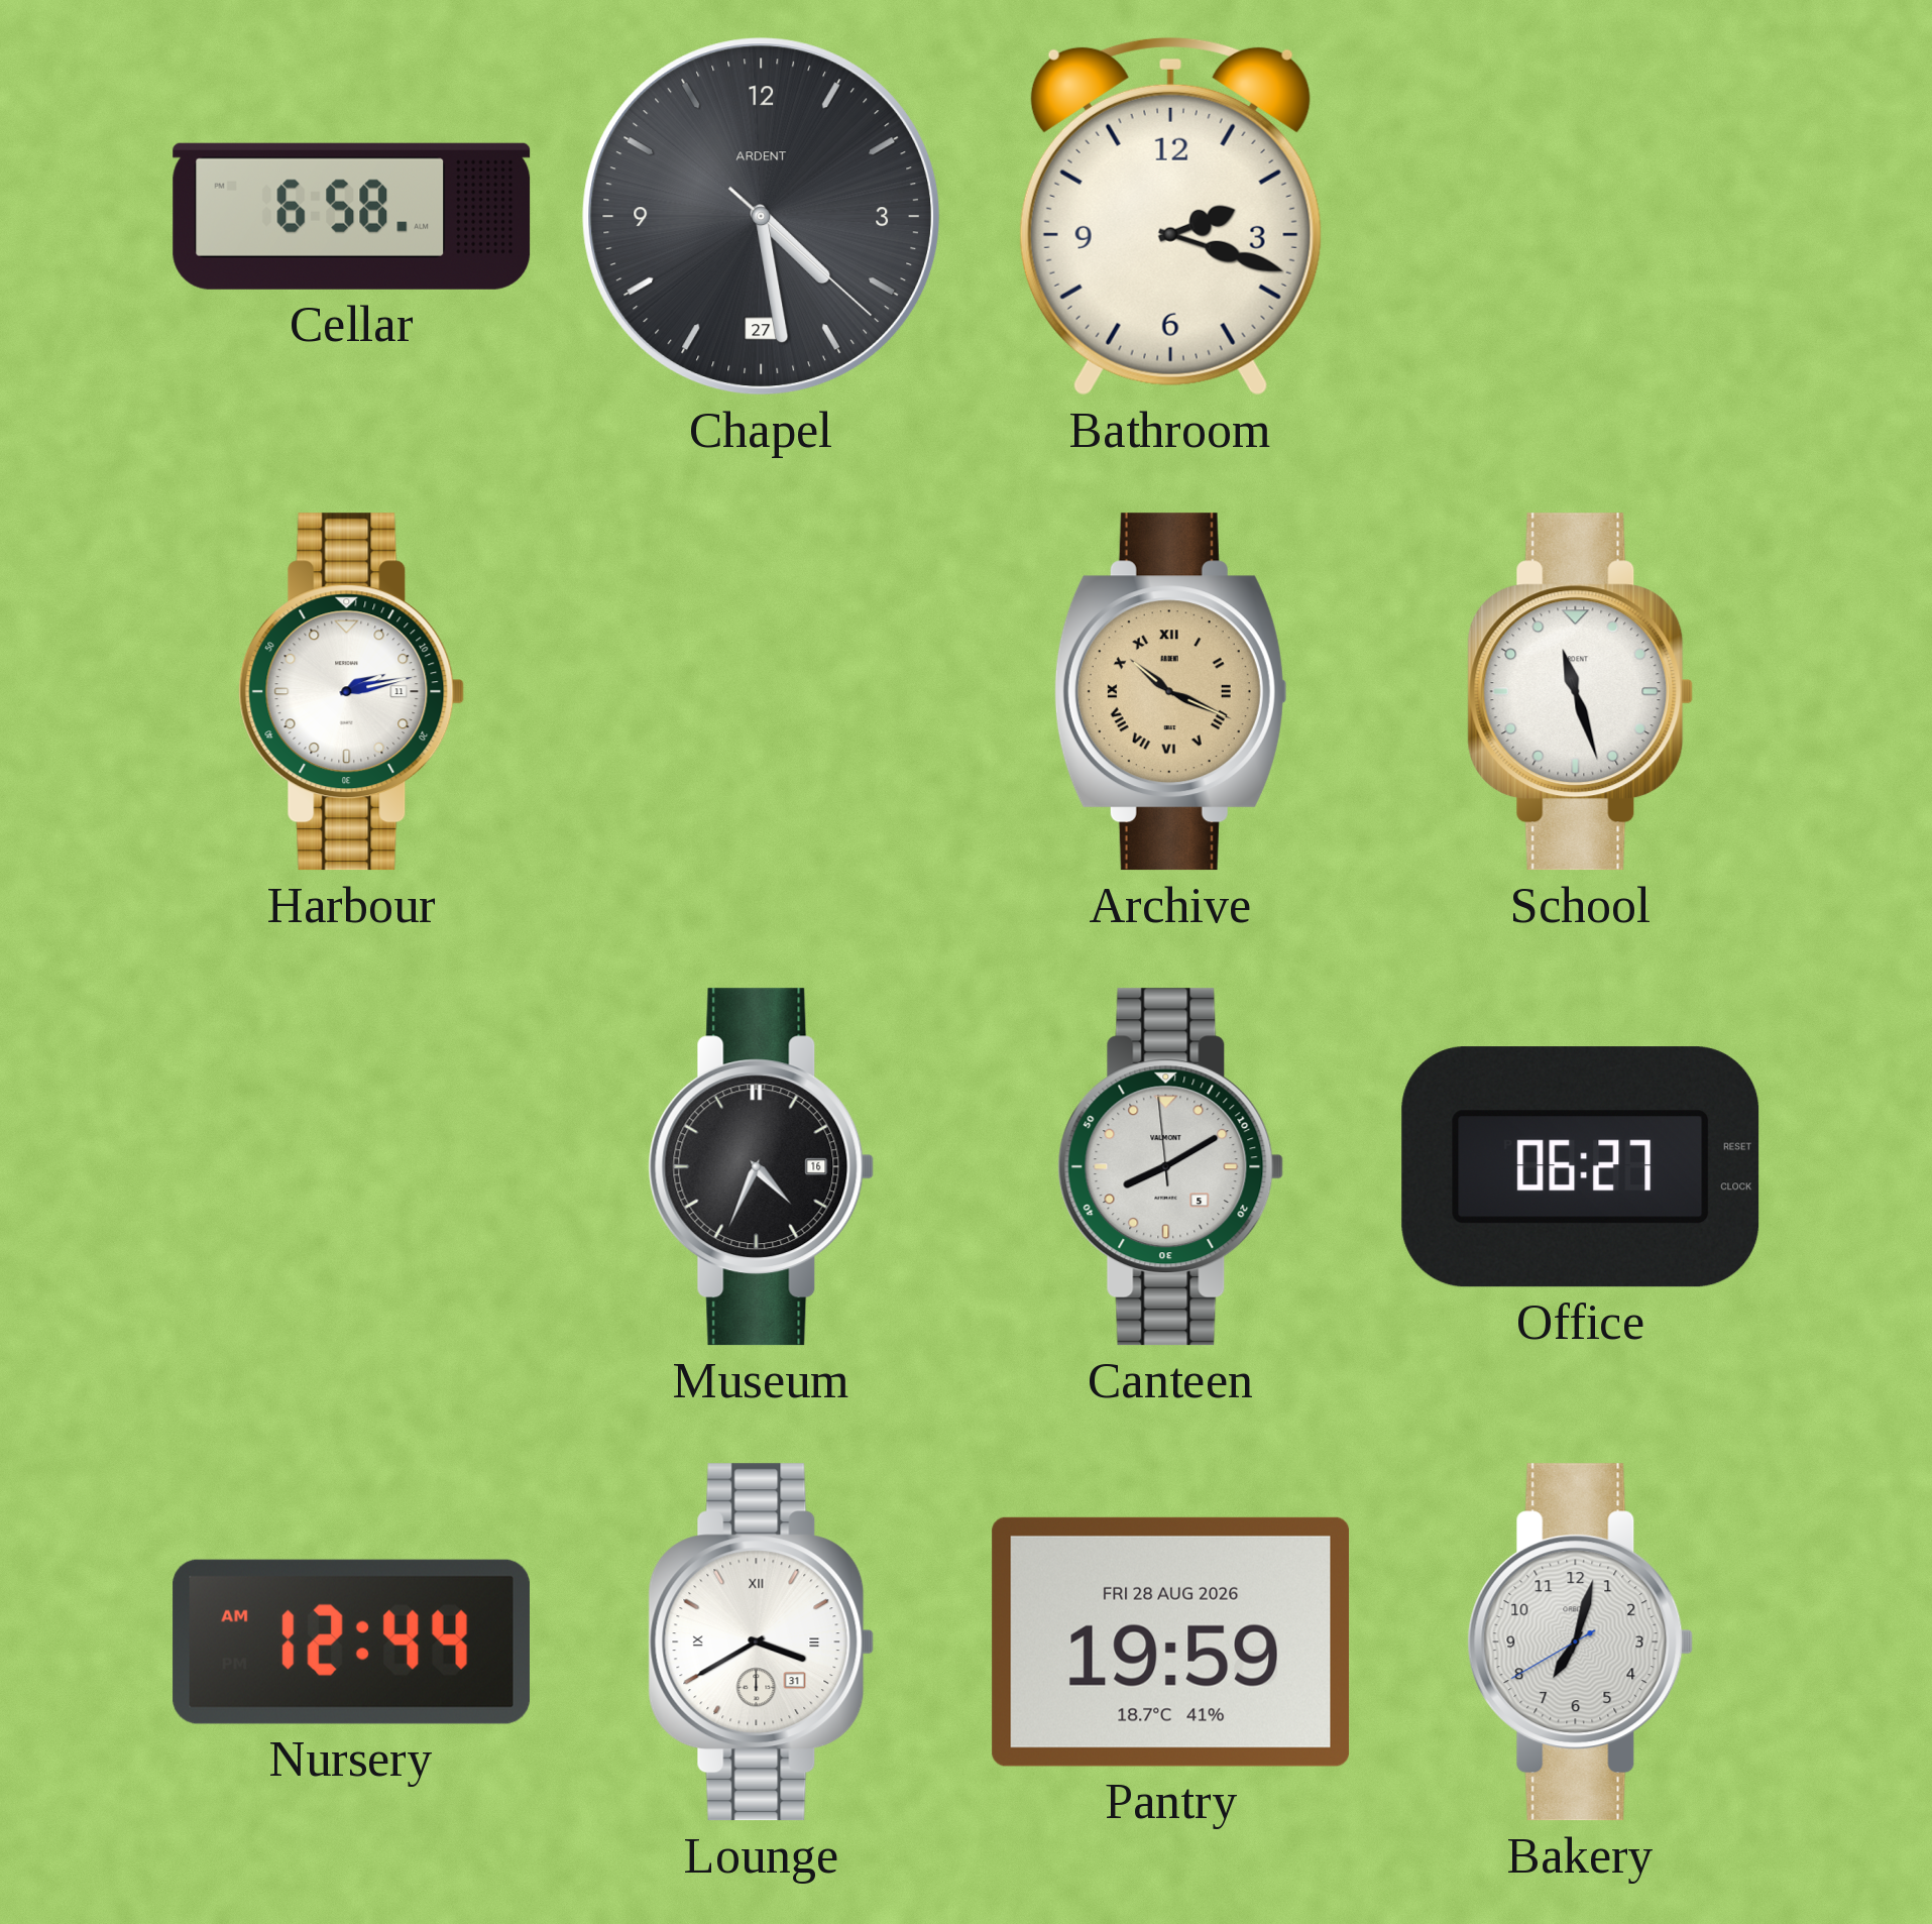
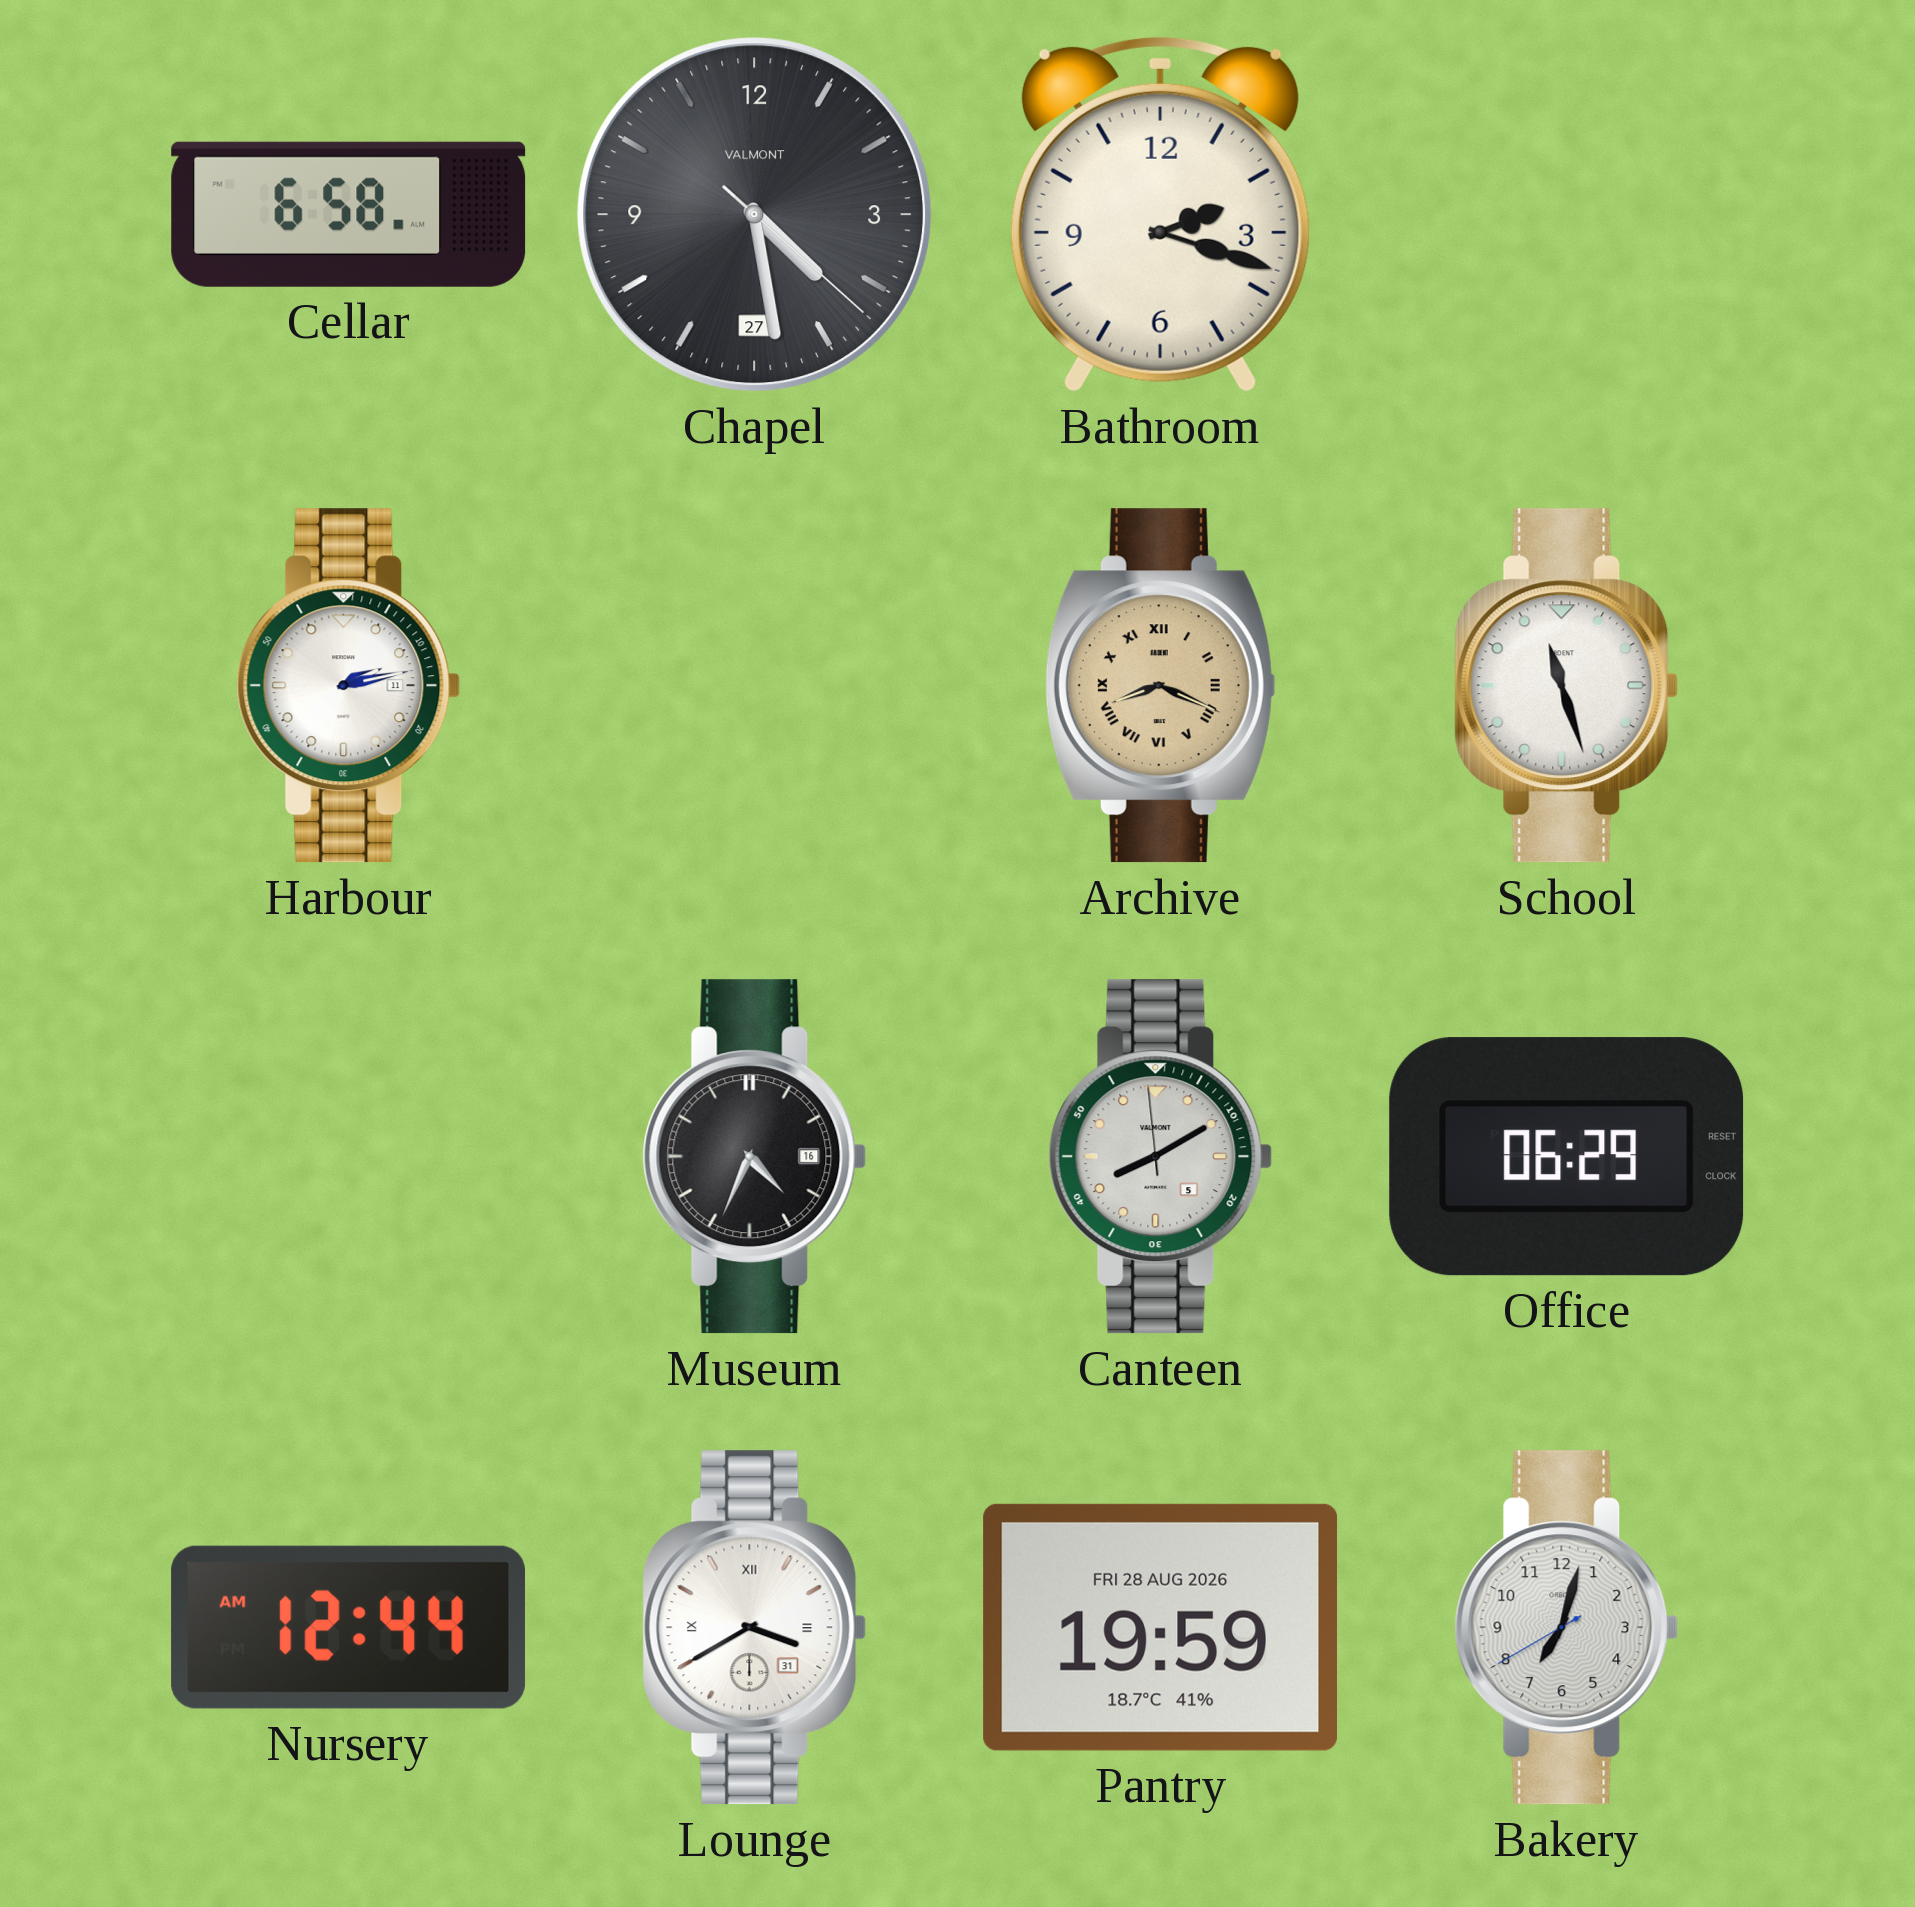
Chapel brand: ARDENT -> VALMONT
Archive: 10:19 -> 8:19
Office: 06:27 -> 06:29
